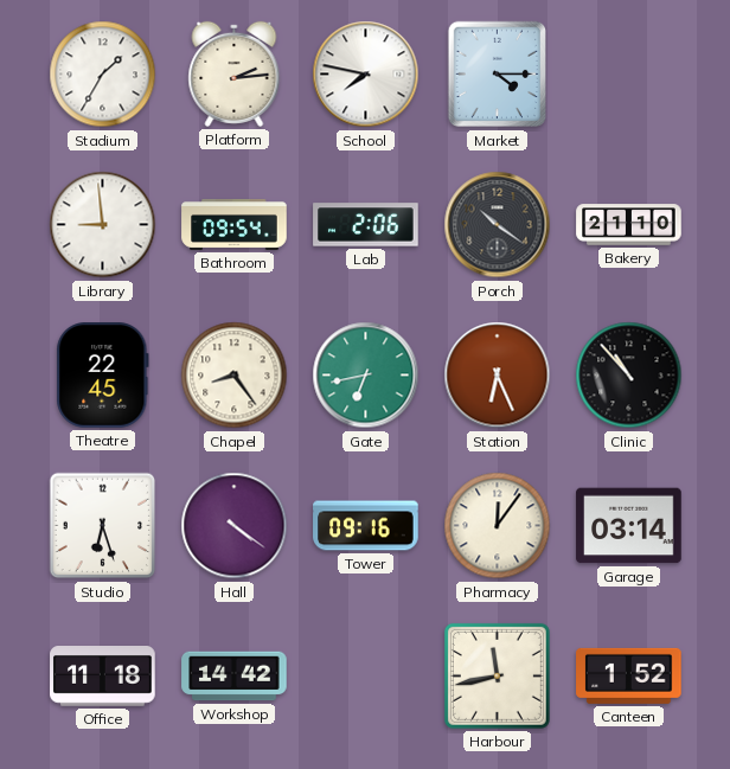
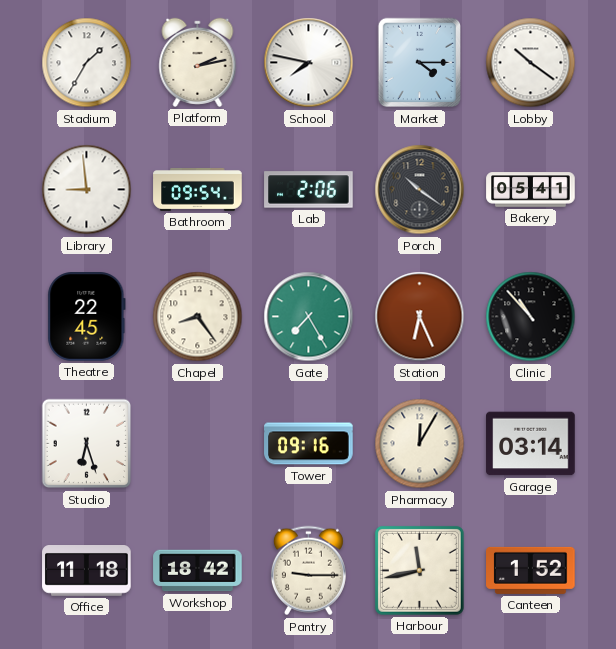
Platform: 2:14 -> 2:13
Lobby: none -> 10:21
Bakery: 21:10 -> 05:41
Gate: 6:43 -> 7:25
Hall: 4:21 -> none
Pharmacy: 12:06 -> 12:05
Workshop: 14:42 -> 18:42
Pantry: none -> 9:15
